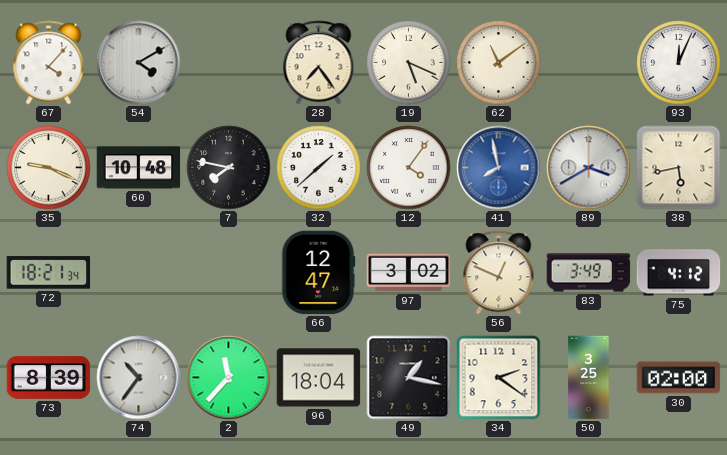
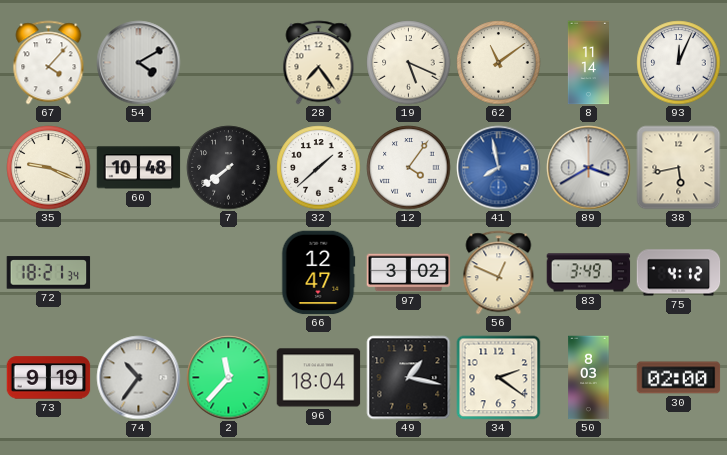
8: none -> 11:14
7: 7:47 -> 7:39
73: 8:39 -> 9:19
50: 3:25 -> 8:03
